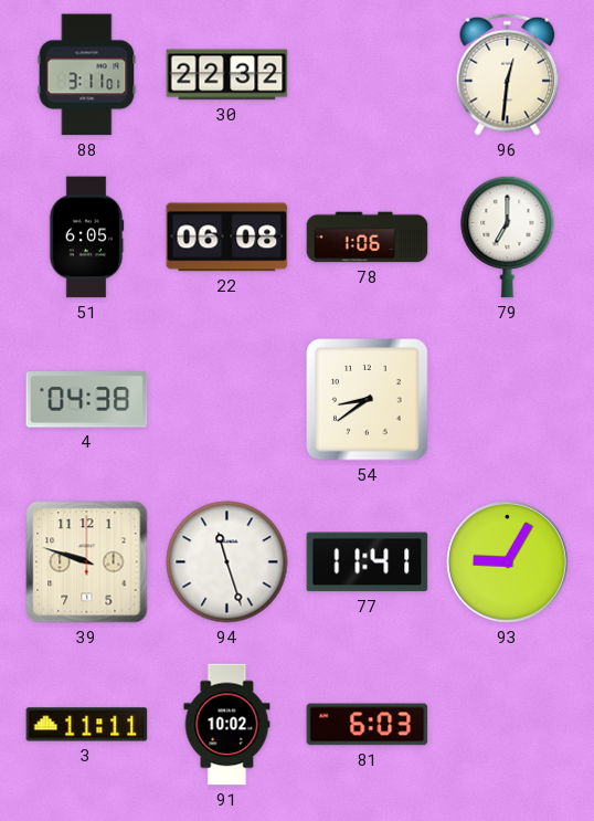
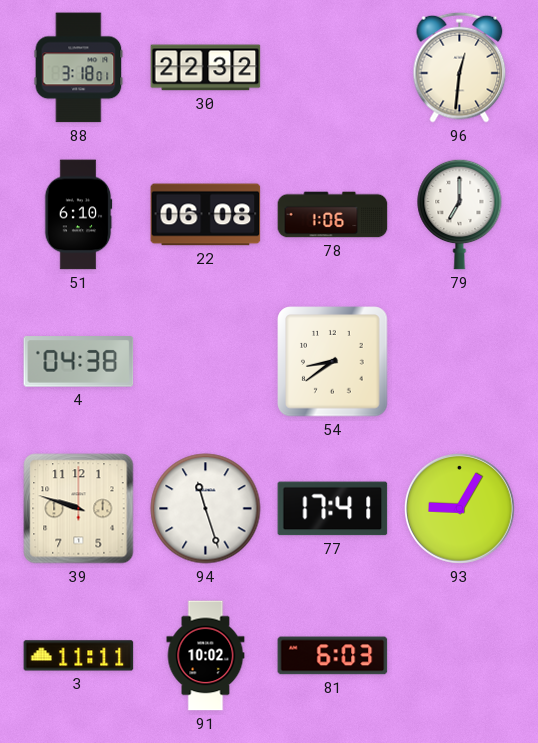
88: 3:11 -> 3:18
51: 6:05 -> 6:10
77: 11:41 -> 17:41
